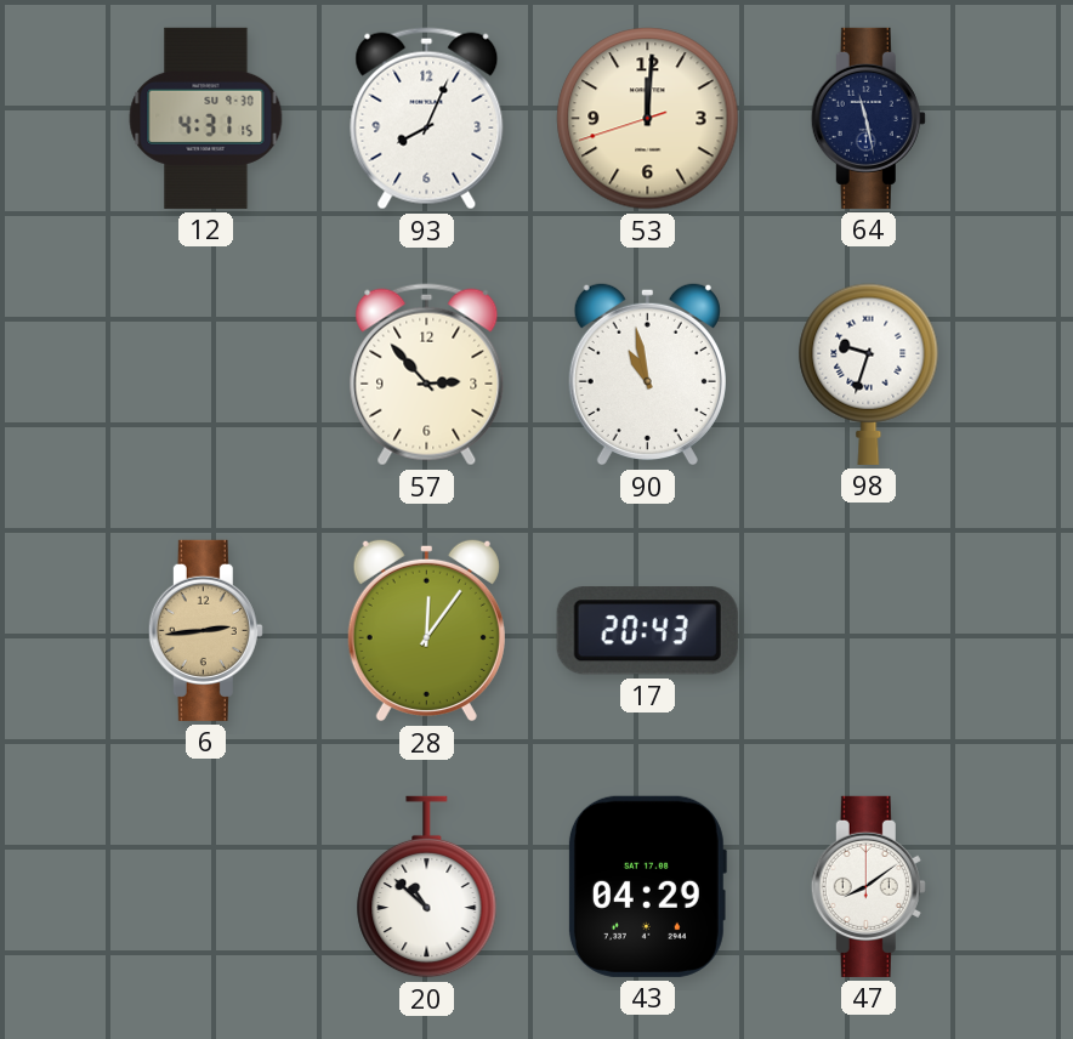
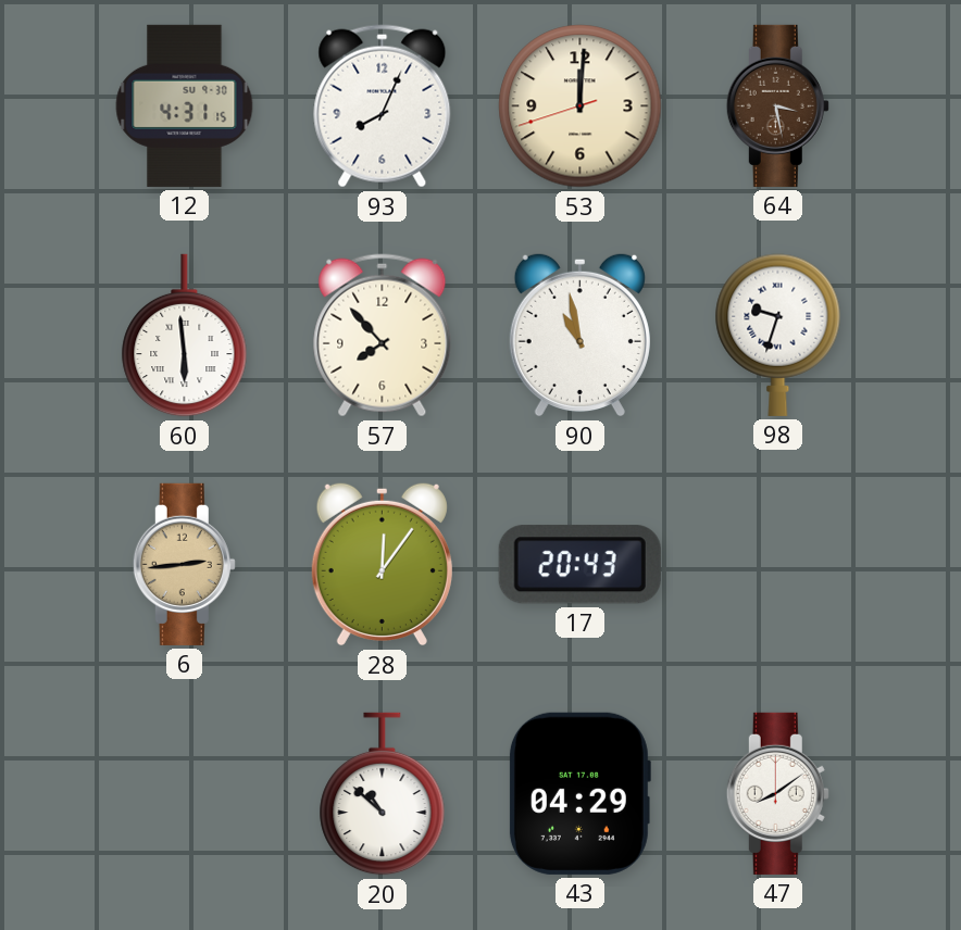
64: 11:28 -> 3:28
64 dial: navy -> brown
60: none -> 5:59
57: 2:53 -> 7:53
